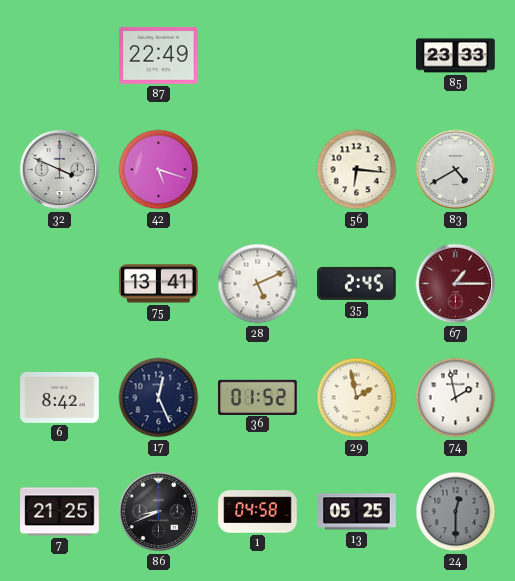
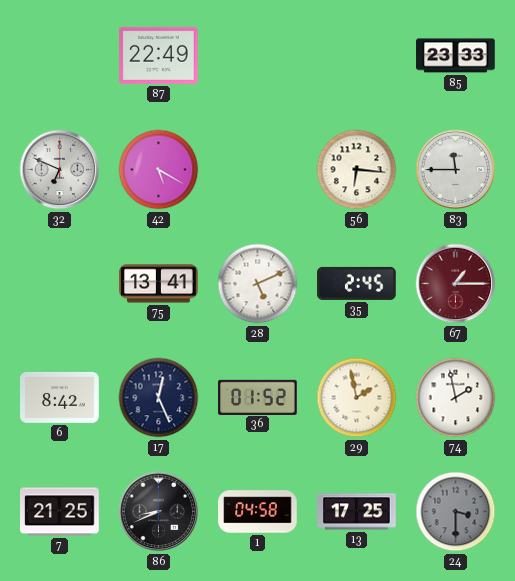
32: 3:49 -> 6:49
42: 5:18 -> 5:20
83: 4:40 -> 11:45
13: 05:25 -> 17:25
24: 12:30 -> 3:30
